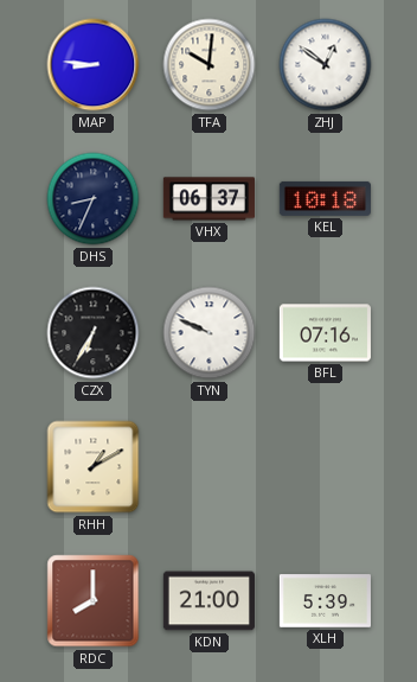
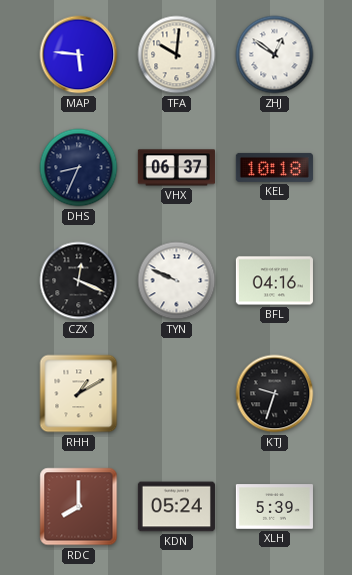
MAP: 8:46 -> 5:46
CZX: 6:35 -> 12:19
BFL: 07:16 -> 04:16
KTJ: none -> 9:33
KDN: 21:00 -> 05:24
